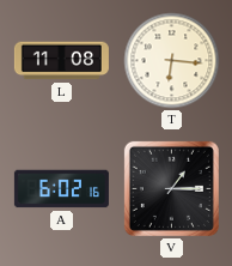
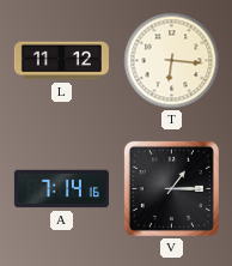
L: 11:08 -> 11:12
A: 6:02 -> 7:14
